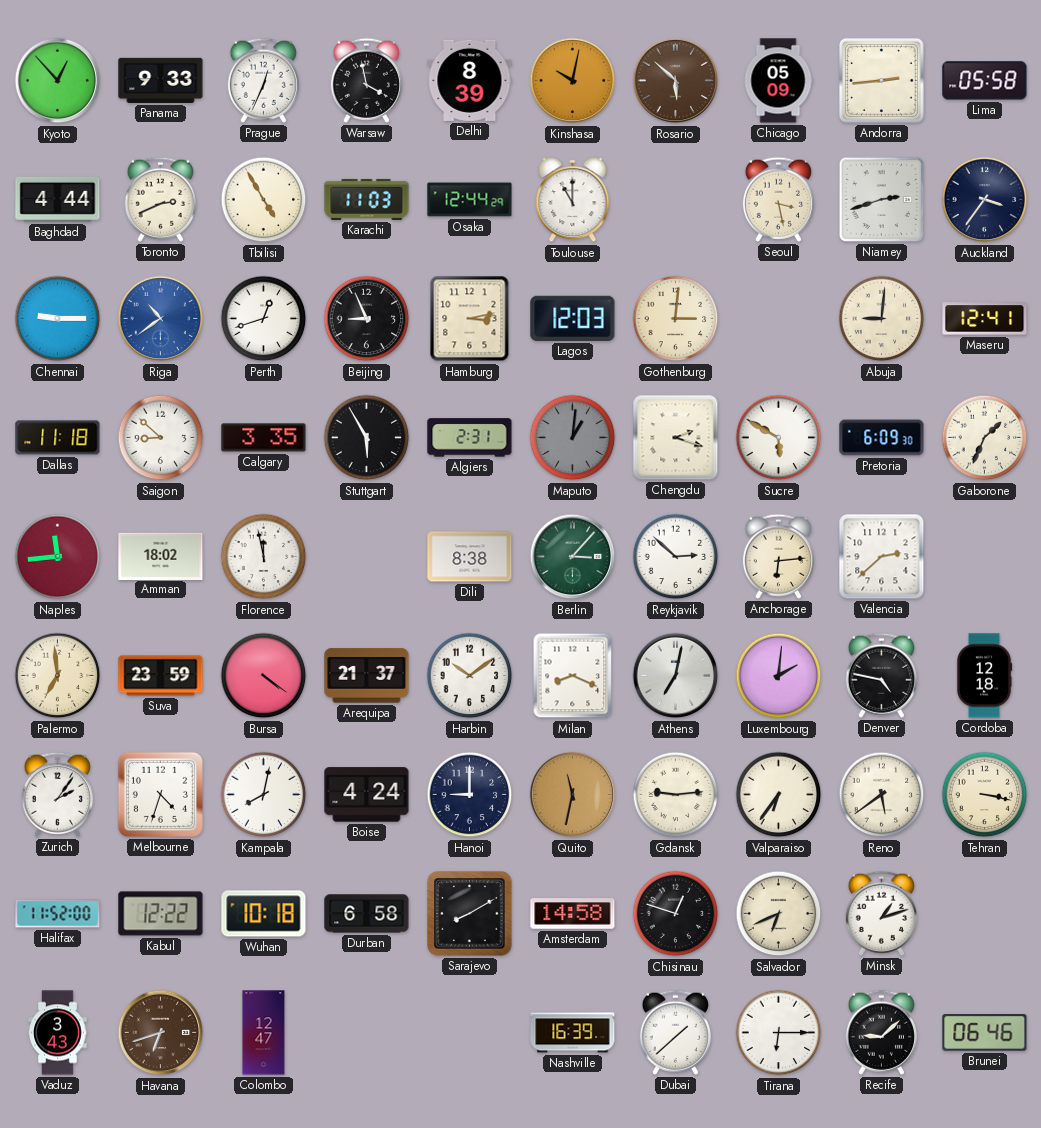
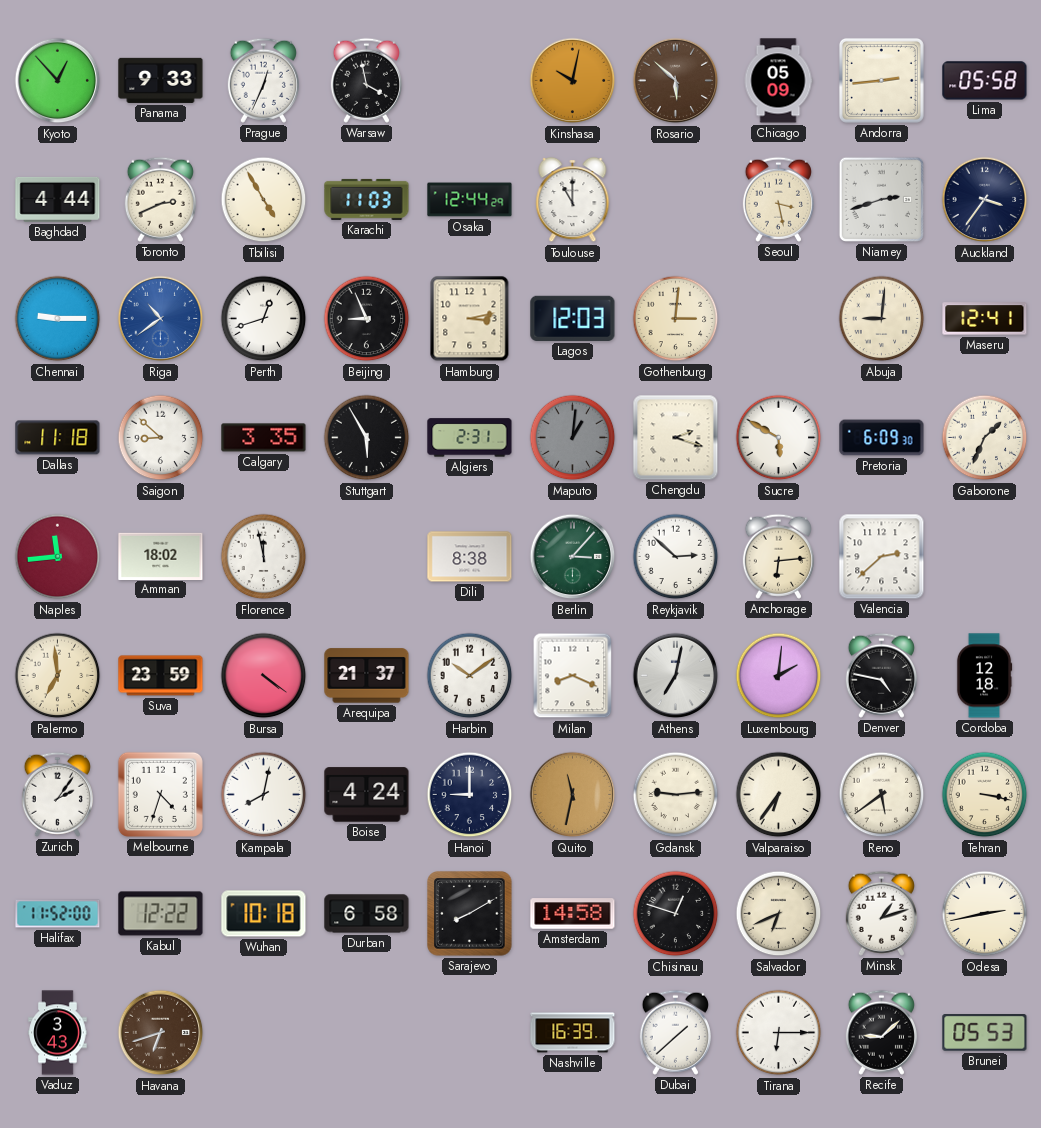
Delhi: 8:39 -> none
Odesa: none -> 2:43
Colombo: 12:47 -> none
Brunei: 06:46 -> 05:53
